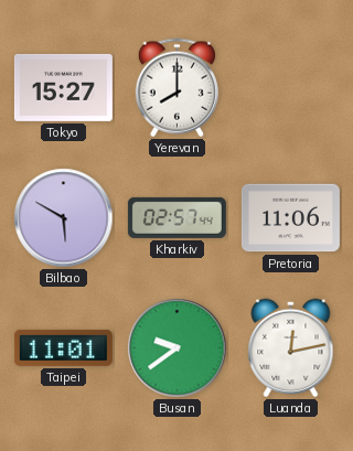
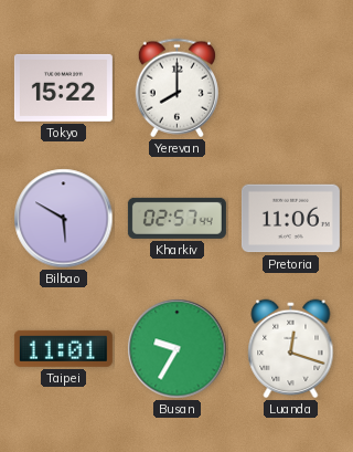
Tokyo: 15:27 -> 15:22
Busan: 9:39 -> 9:35
Luanda: 12:13 -> 12:18
